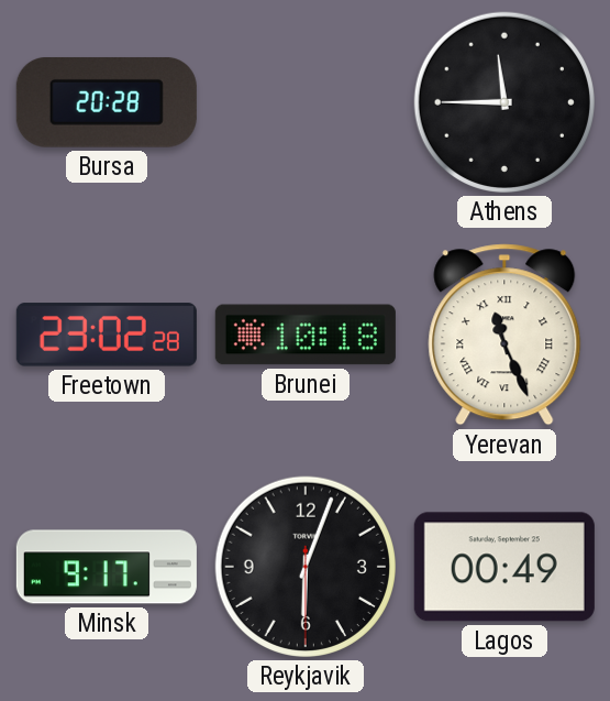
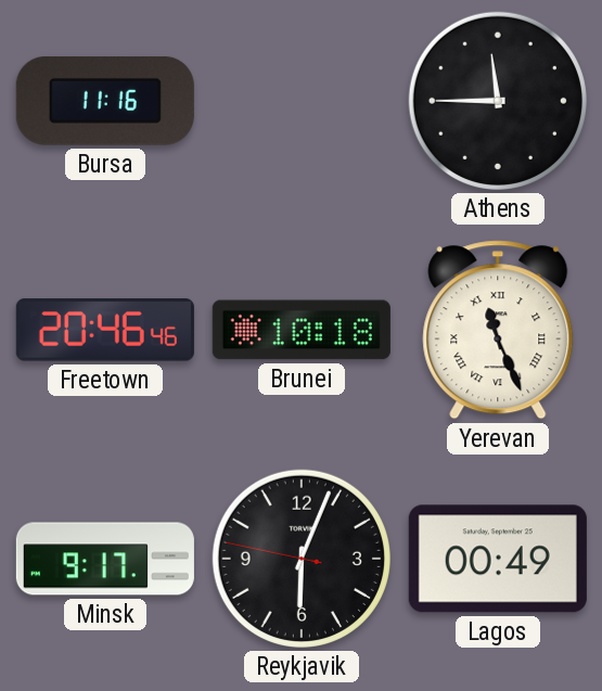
Bursa: 20:28 -> 11:16
Freetown: 23:02 -> 20:46
Reykjavik: 6:03:30 -> 6:03:47
